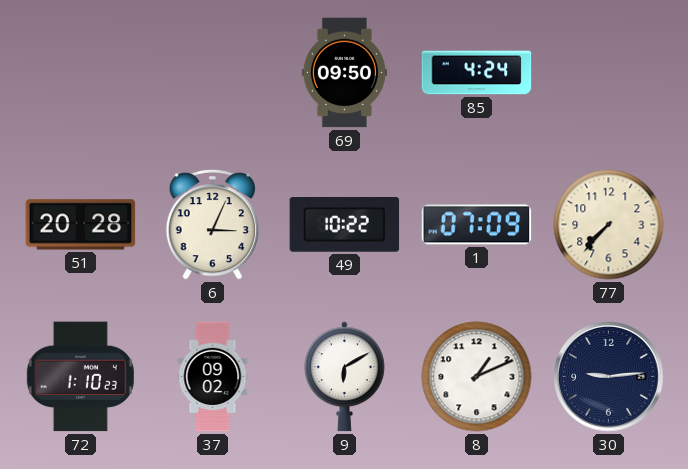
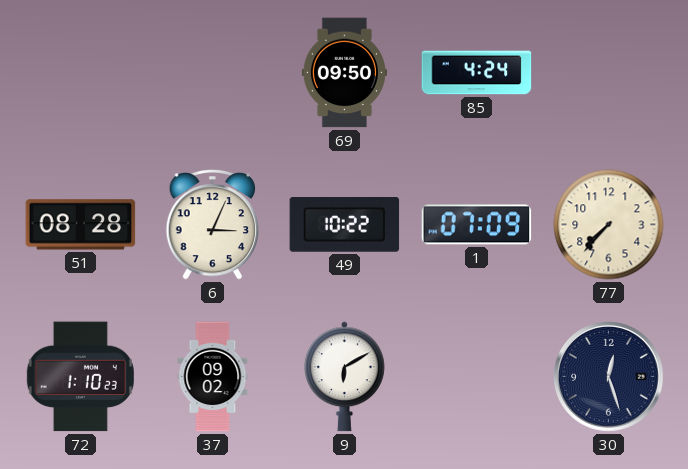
51: 20:28 -> 08:28
8: 1:11 -> none
30: 9:14 -> 12:27
